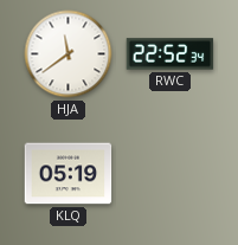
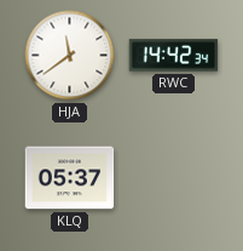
RWC: 22:52 -> 14:42
KLQ: 05:19 -> 05:37
